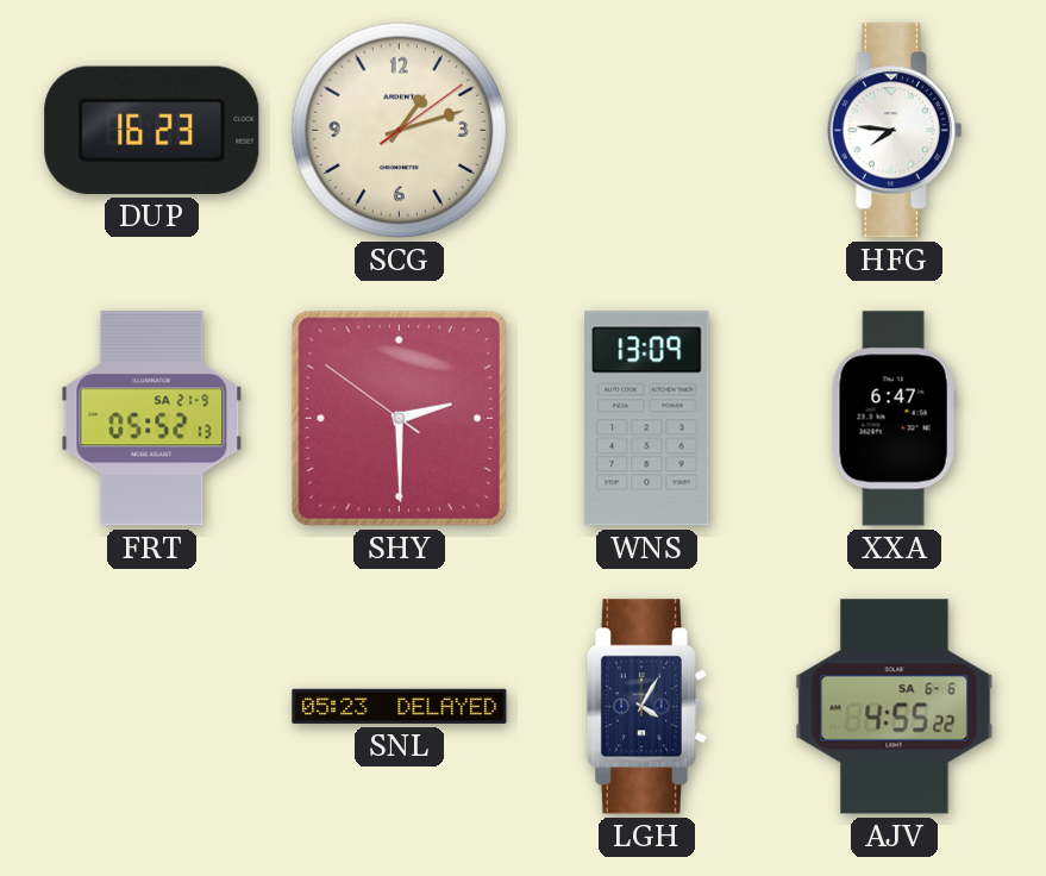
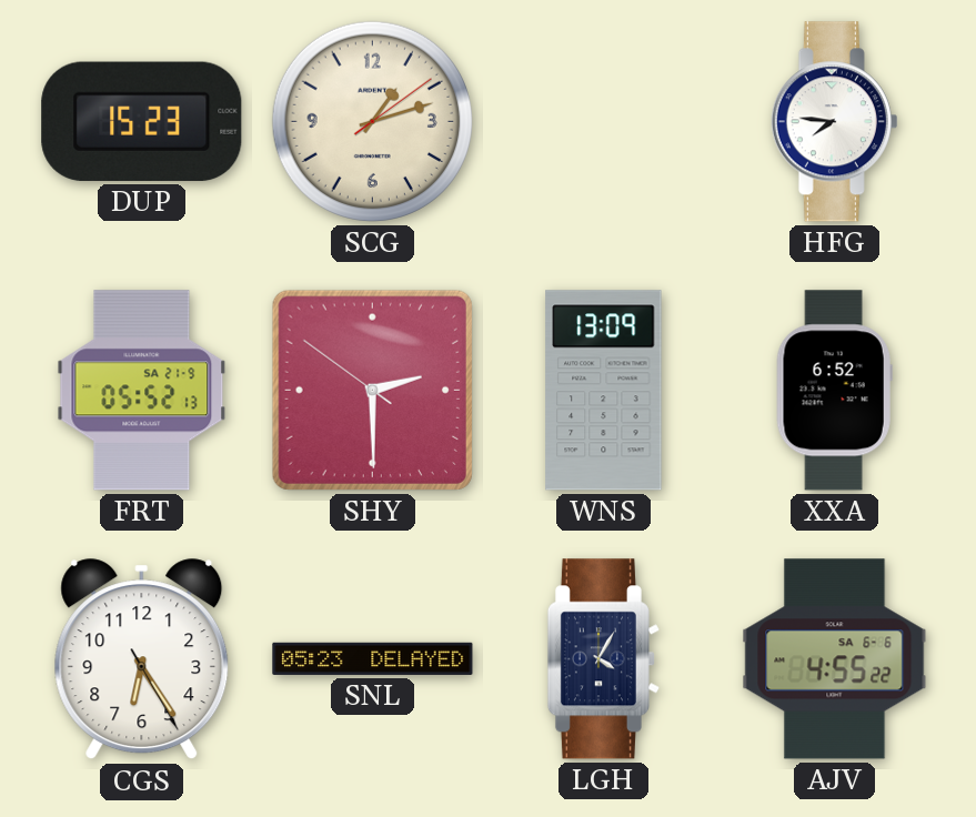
DUP: 16:23 -> 15:23
XXA: 6:47 -> 6:52
CGS: none -> 6:24
